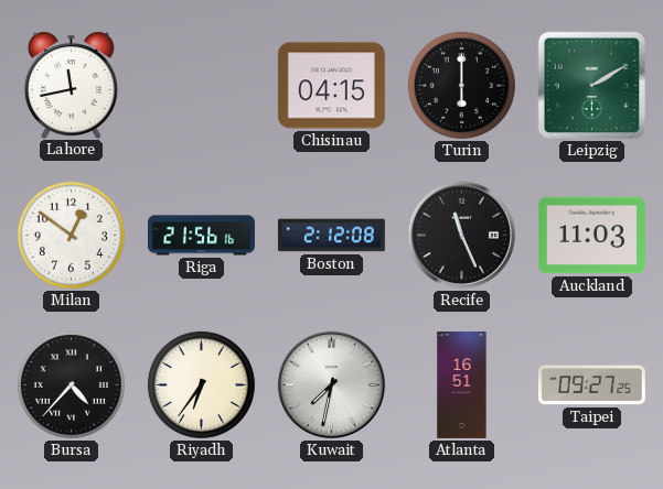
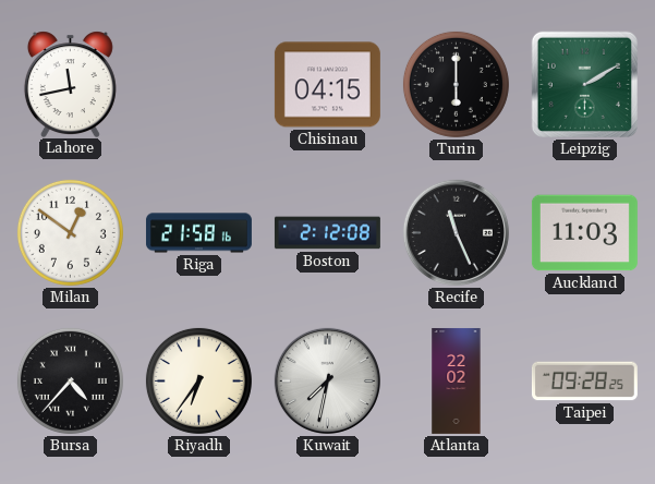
Riga: 21:56 -> 21:58
Atlanta: 16:51 -> 22:02
Taipei: 09:27 -> 09:28
